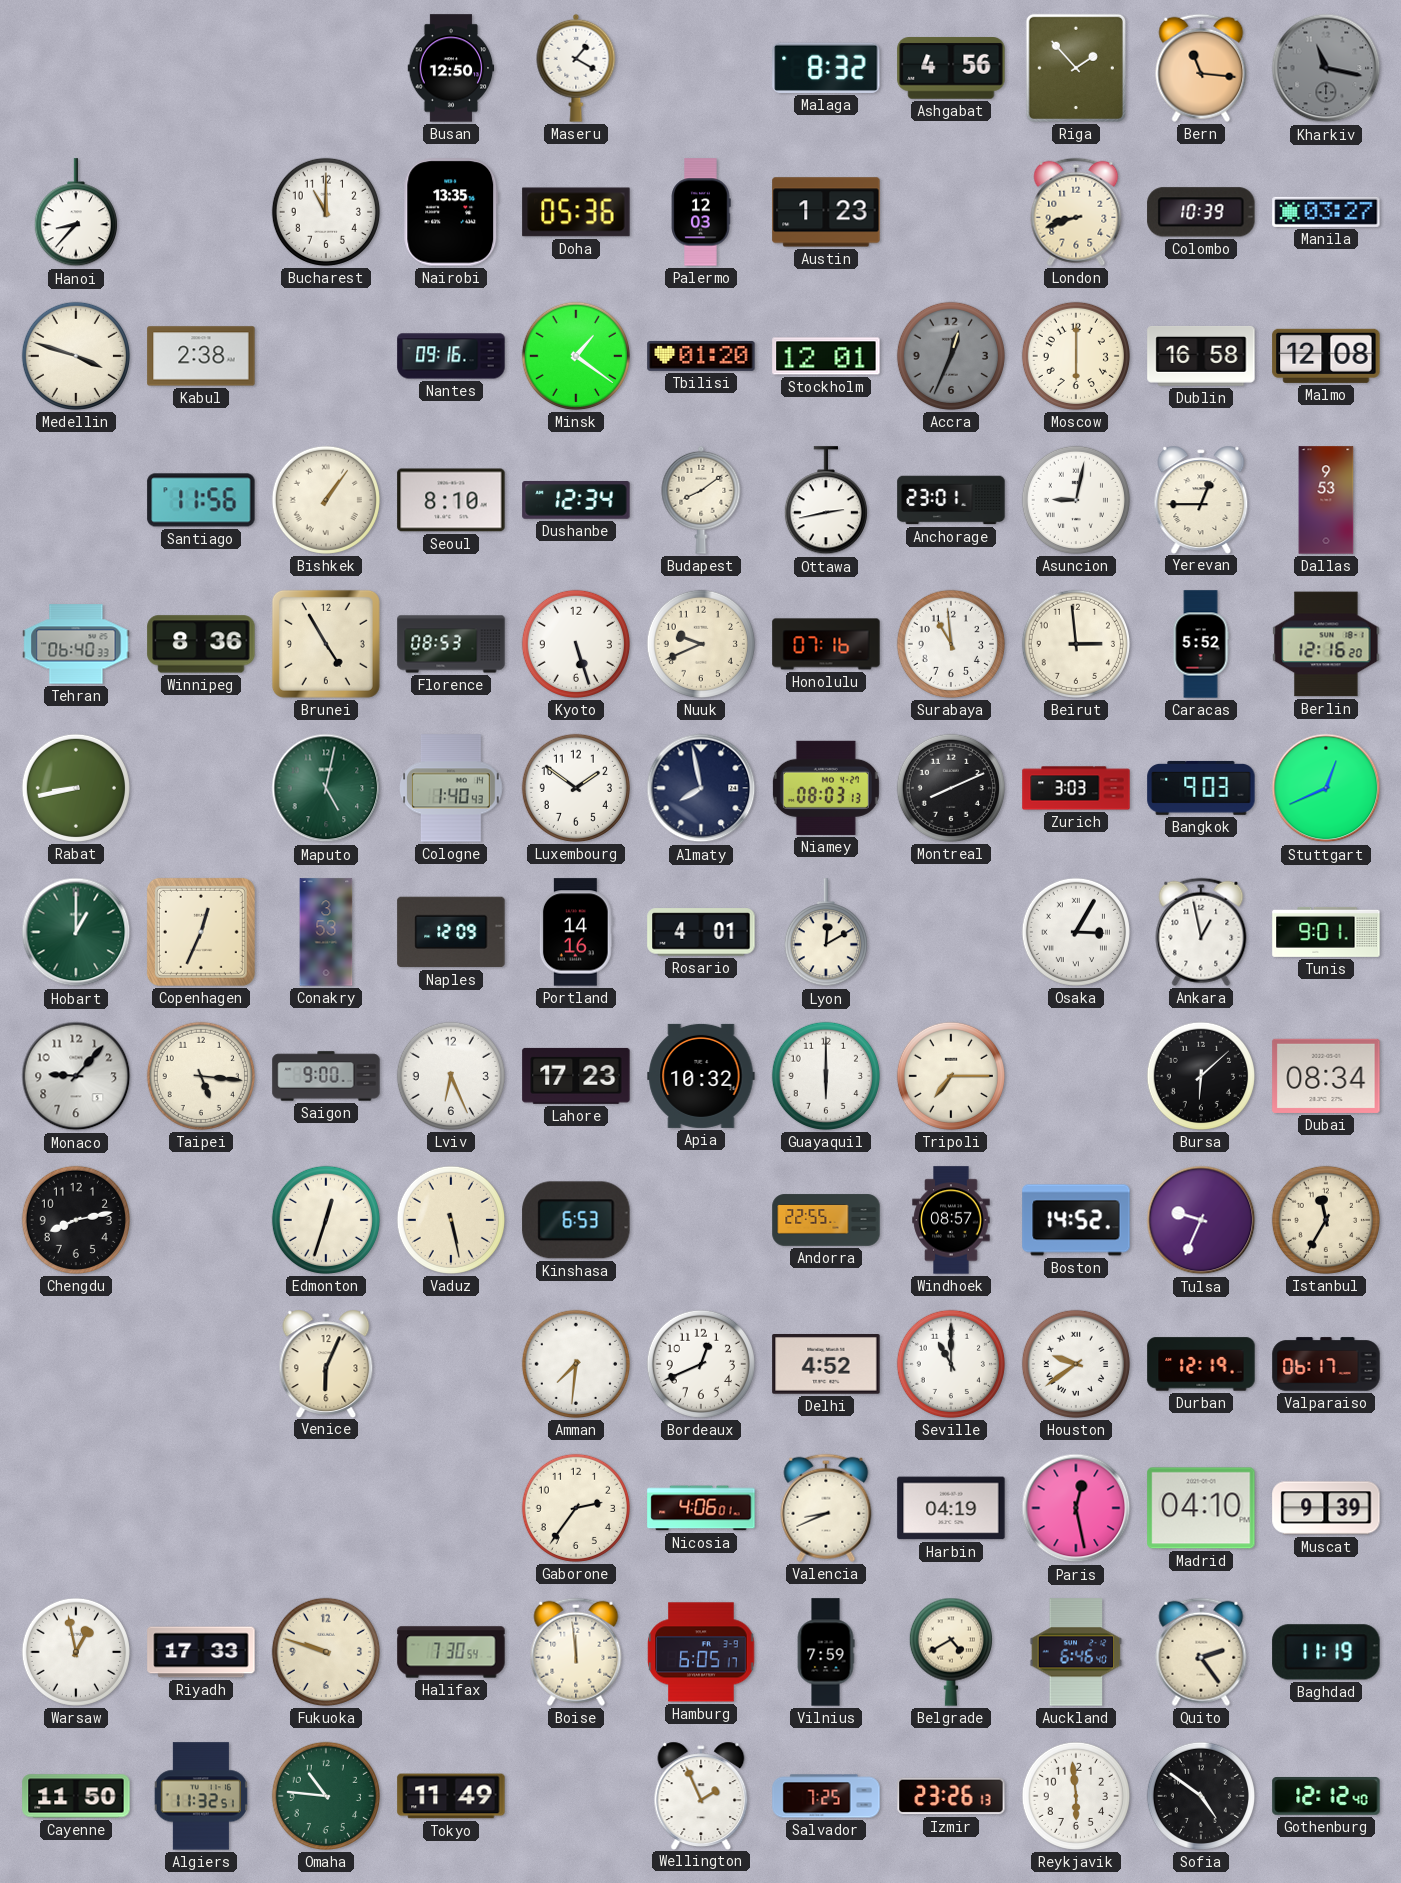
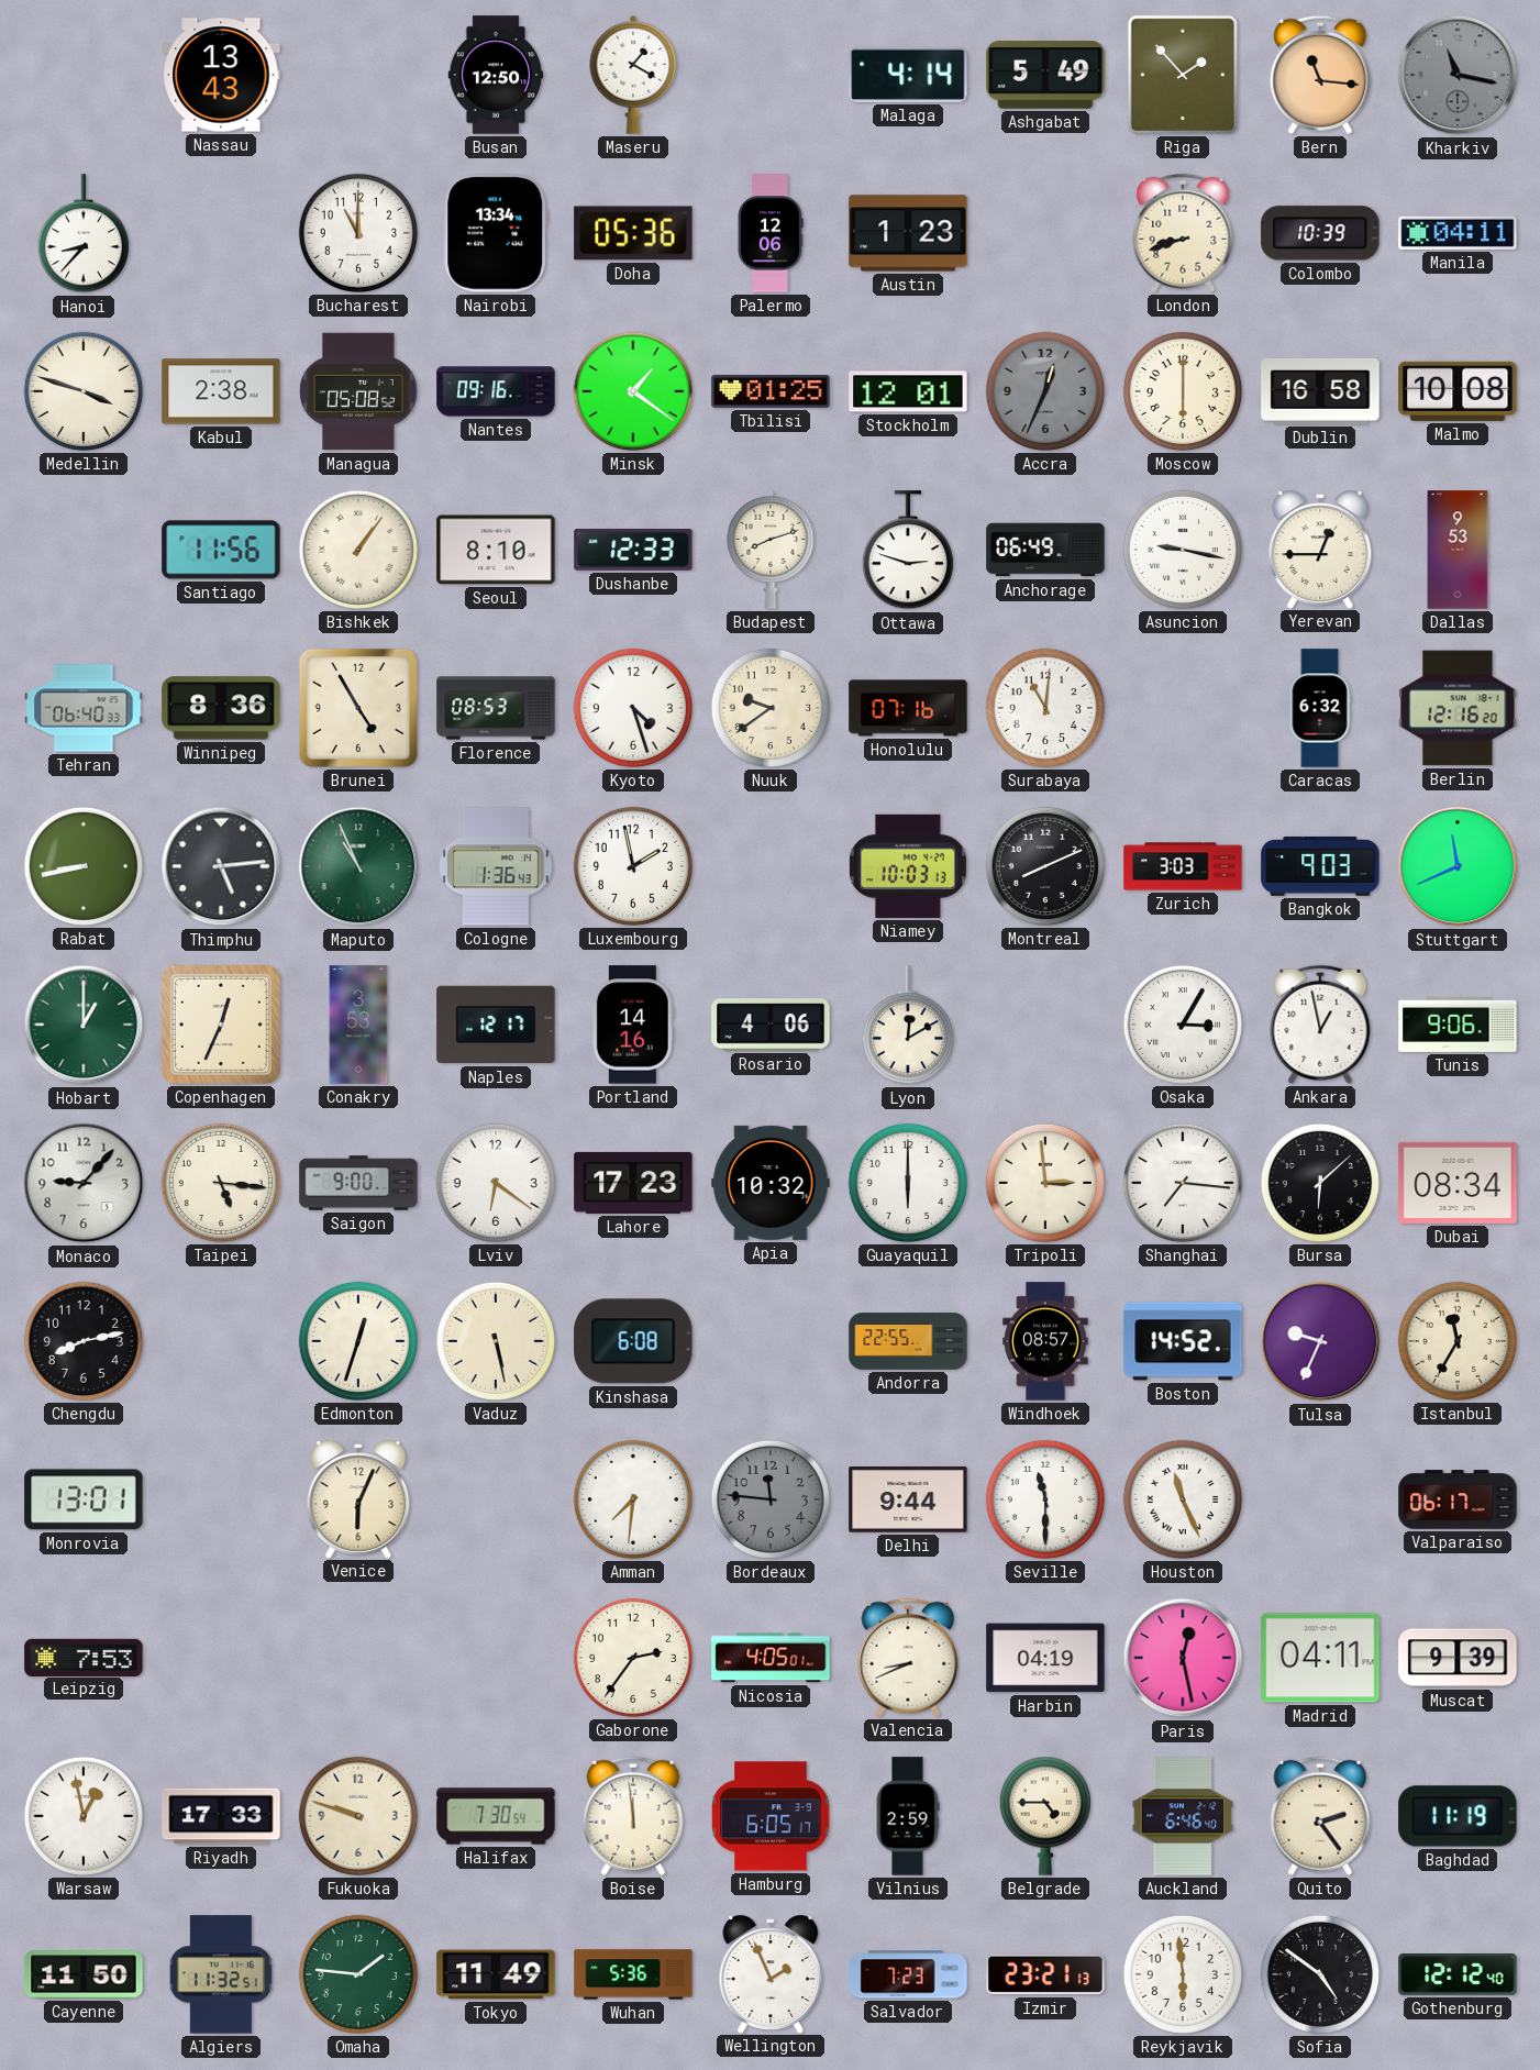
Nassau: none -> 13:43
Malaga: 8:32 -> 4:14
Ashgabat: 4:56 -> 5:49
Nairobi: 13:35 -> 13:34
Palermo: 12:03 -> 12:06
Manila: 03:27 -> 04:11
Managua: none -> 05:08
Tbilisi: 01:20 -> 01:25
Malmo: 12:08 -> 10:08
Dushanbe: 12:34 -> 12:33
Budapest: 8:09 -> 8:12
Ottawa: 2:43 -> 2:48
Anchorage: 23:01 -> 06:49
Asuncion: 9:02 -> 9:17
Kyoto: 5:27 -> 4:27
Nuuk: 9:41 -> 9:39
Surabaya: 10:59 -> 11:01
Beirut: 2:59 -> none
Caracas: 5:52 -> 6:32
Thimphu: none -> 5:14
Maputo: 5:02 -> 10:56
Cologne: 1:40 -> 1:36
Luxembourg: 1:51 -> 1:58
Almaty: 7:58 -> none
Niamey: 08:03 -> 10:03
Stuttgart: 12:41 -> 11:41
Naples: 12:09 -> 12:17
Rosario: 4:01 -> 4:06
Tunis: 9:01 -> 9:06
Lviv: 6:26 -> 6:21
Tripoli: 7:15 -> 2:59
Shanghai: none -> 7:16
Kinshasa: 6:53 -> 6:08
Monrovia: none -> 13:01
Bordeaux: 12:41 -> 11:46
Bordeaux dial: white -> grey
Delhi: 4:52 -> 9:44
Seville: 11:00 -> 11:30
Houston: 9:39 -> 11:26
Durban: 12:19 -> none
Leipzig: none -> 7:53
Nicosia: 4:06 -> 4:05
Madrid: 04:10 -> 04:11
Vilnius: 7:59 -> 2:59
Belgrade: 4:40 -> 4:45
Omaha: 10:46 -> 1:46
Wuhan: none -> 5:36
Salvador: 7:25 -> 7:23
Izmir: 23:26 -> 23:21
